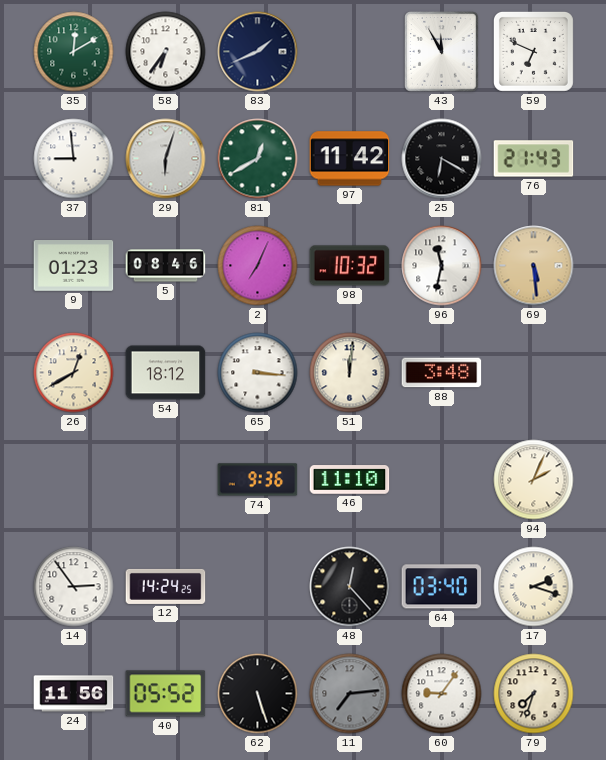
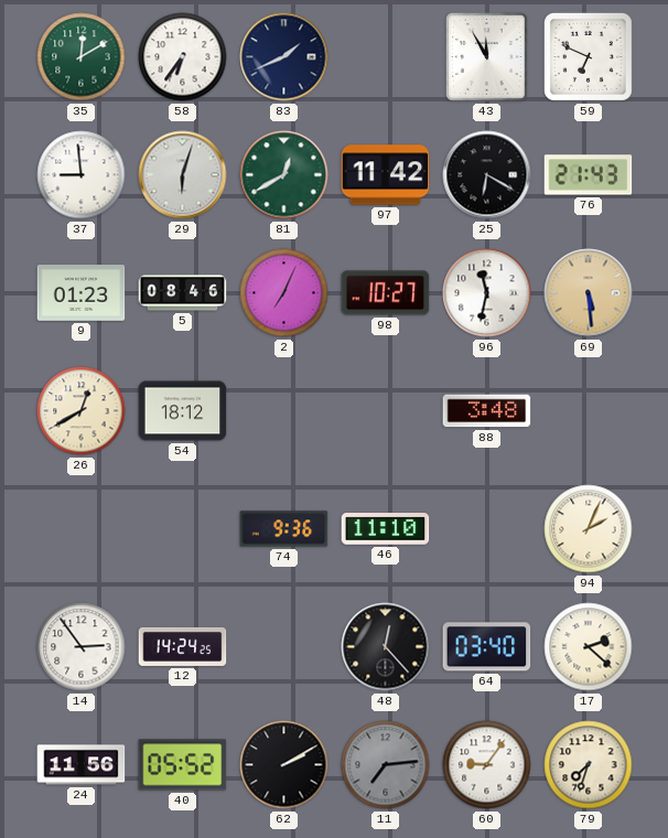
98: 10:32 -> 10:27
65: 3:16 -> none
51: 12:01 -> none
17: 2:18 -> 2:22
62: 5:27 -> 2:10
